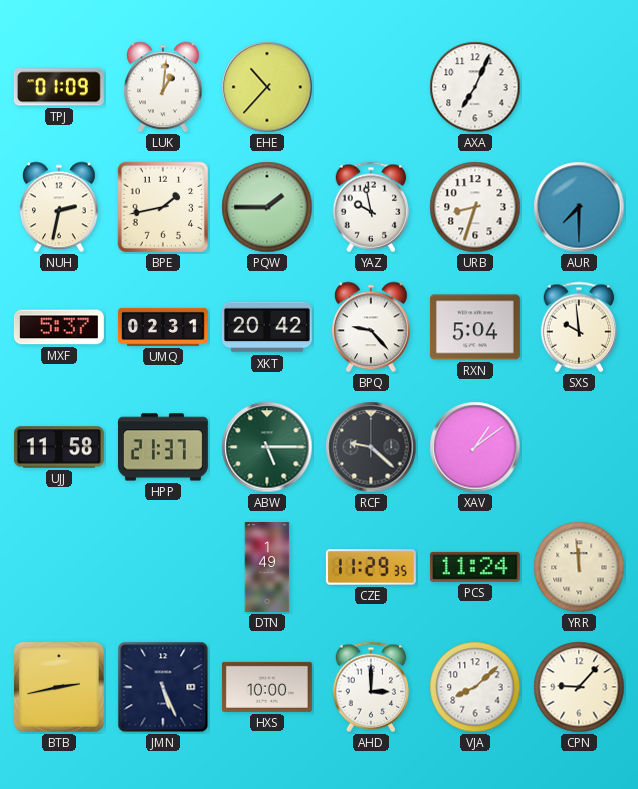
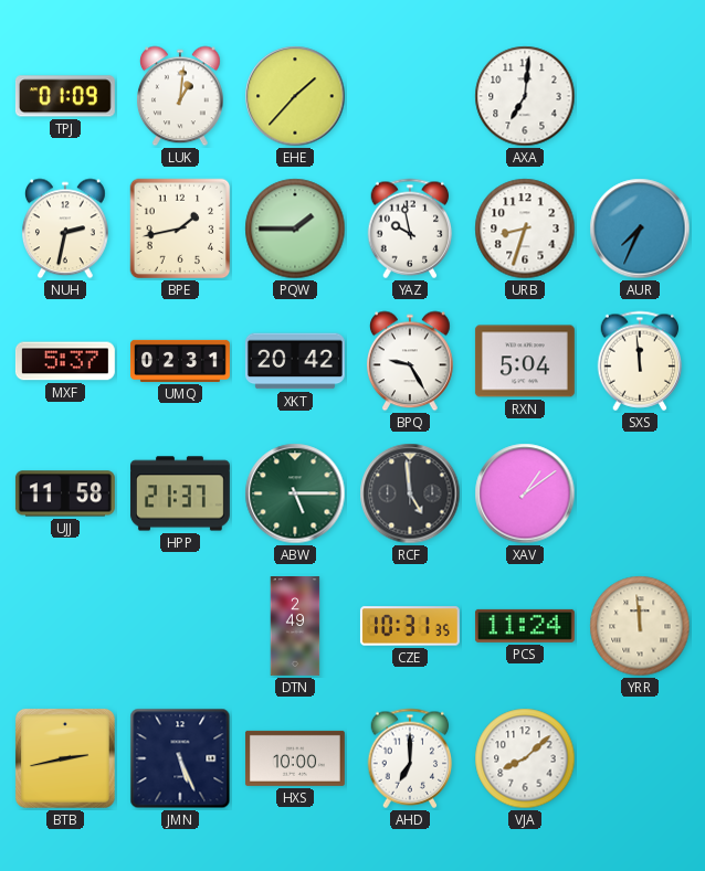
EHE: 10:37 -> 1:37
AXA: 7:04 -> 7:01
AUR: 7:30 -> 7:34
BPQ: 9:23 -> 9:25
SXS: 9:59 -> 11:59
RCF: 9:22 -> 4:59
DTN: 1:49 -> 2:49
CZE: 11:29 -> 10:31
AHD: 3:00 -> 7:00
CPN: 9:07 -> none
